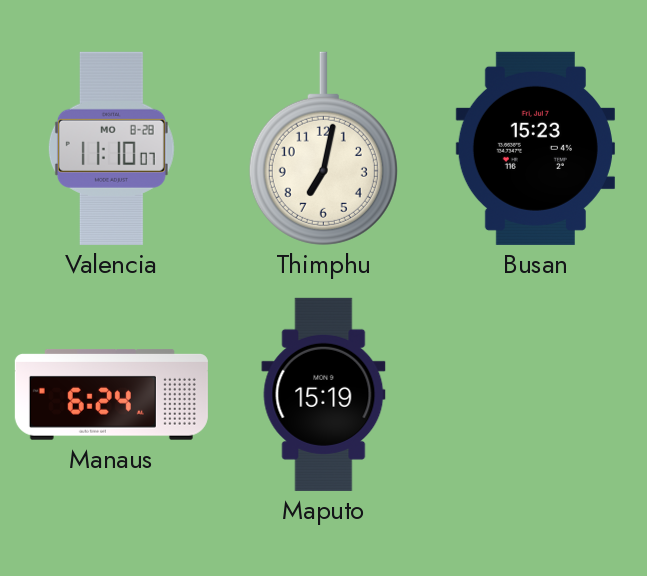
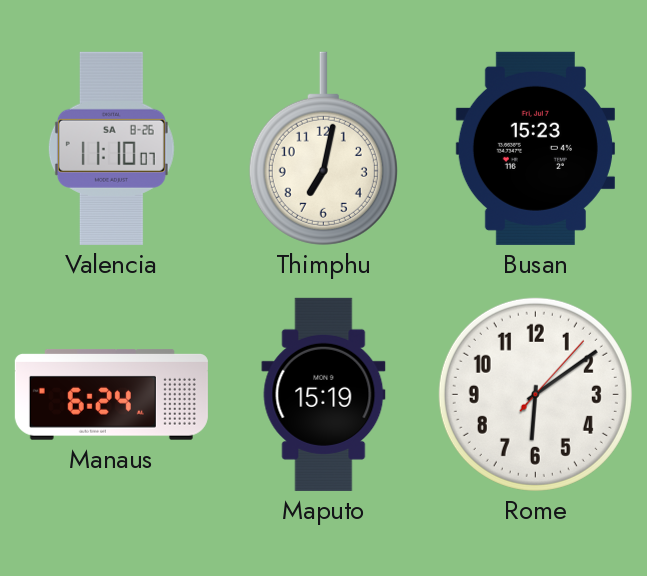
Valencia date: MO 8-28 -> SA 8-26
Rome: none -> 6:09
